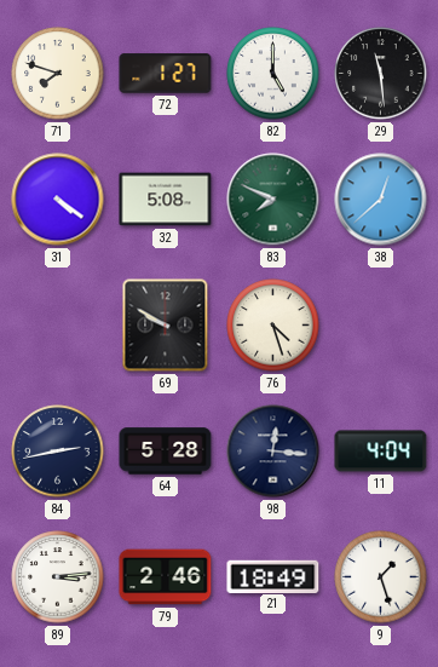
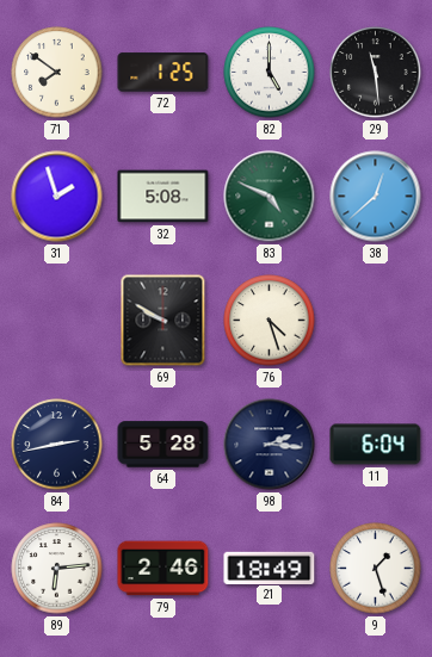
71: 7:48 -> 7:51
72: 1:27 -> 1:25
31: 4:21 -> 1:57
83: 7:49 -> 4:49
98: 12:16 -> 2:16
11: 4:04 -> 6:04
89: 3:14 -> 6:14
